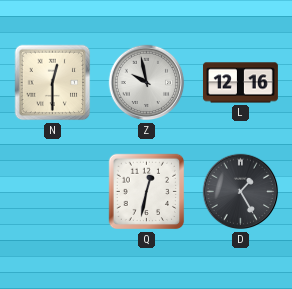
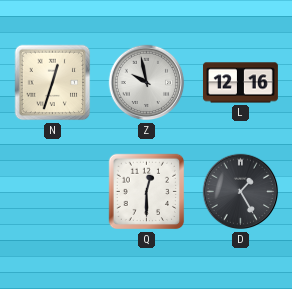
N: 12:30 -> 12:33
Q: 12:32 -> 12:30
